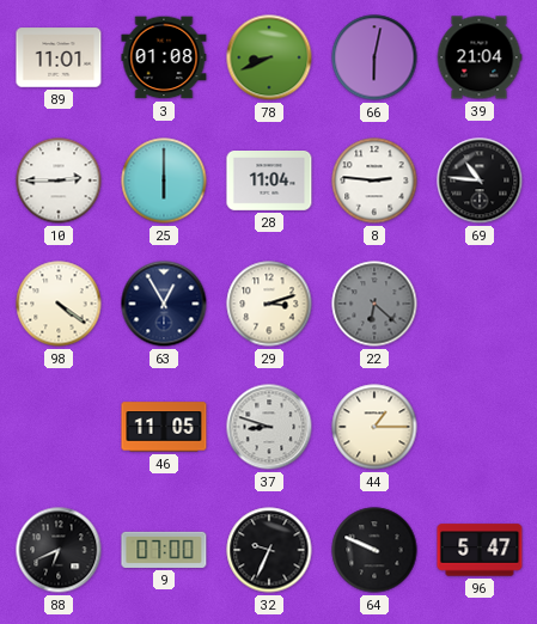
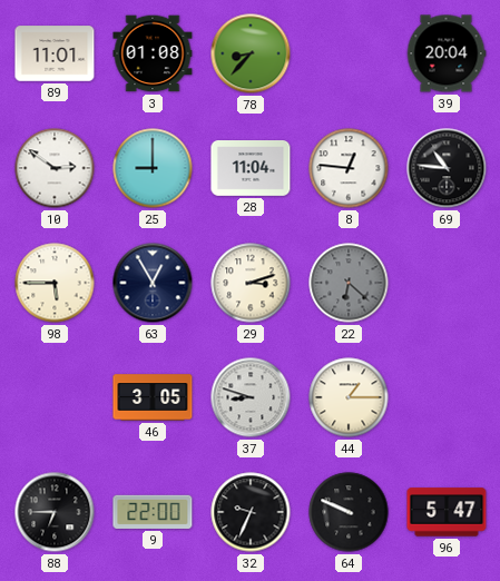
78: 8:41 -> 8:37
66: 6:02 -> none
39: 21:04 -> 20:04
10: 2:45 -> 2:51
25: 6:00 -> 9:00
8: 2:46 -> 12:46
98: 4:21 -> 5:45
46: 11:05 -> 3:05
88: 6:41 -> 6:45
9: 07:00 -> 22:00
